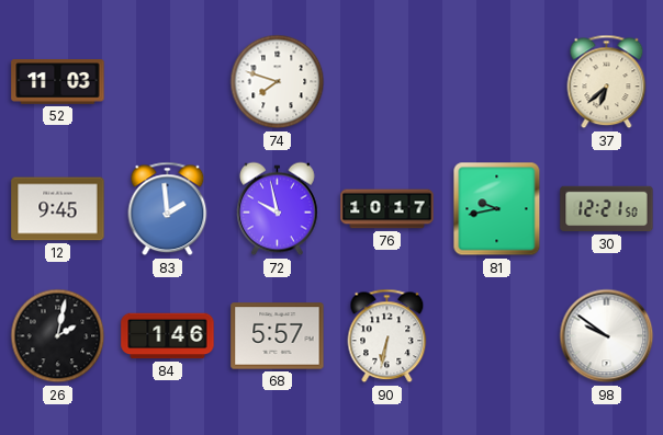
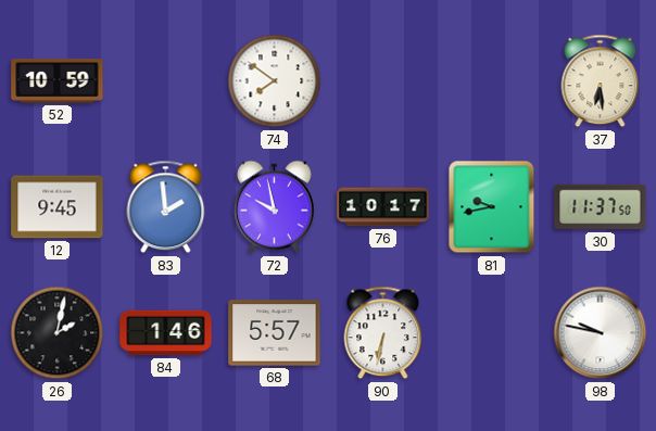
52: 11:03 -> 10:59
74: 7:48 -> 7:51
37: 6:38 -> 6:29
30: 12:21 -> 11:37
98: 9:51 -> 9:47
